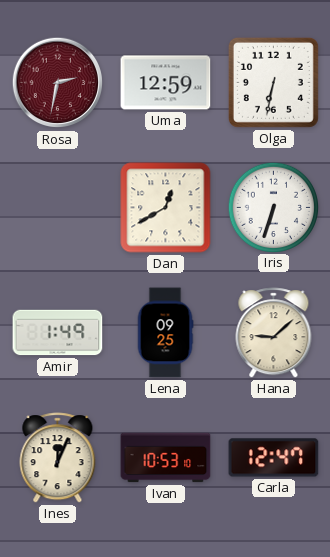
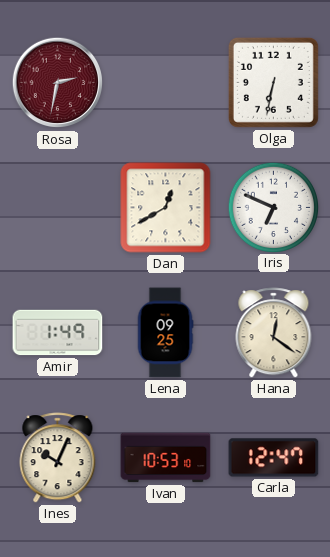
Uma: 12:59 -> none
Iris: 6:33 -> 6:49
Hana: 9:08 -> 12:21
Ines: 12:04 -> 10:04
